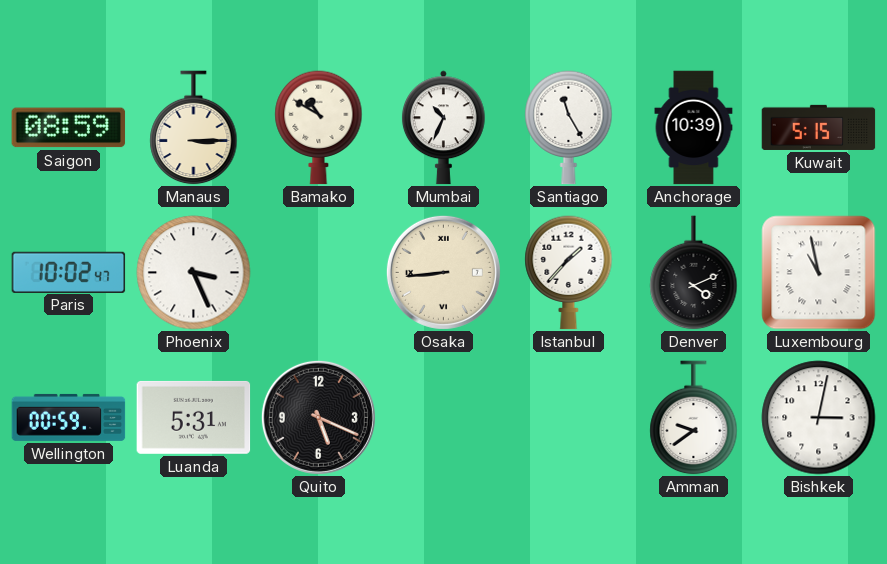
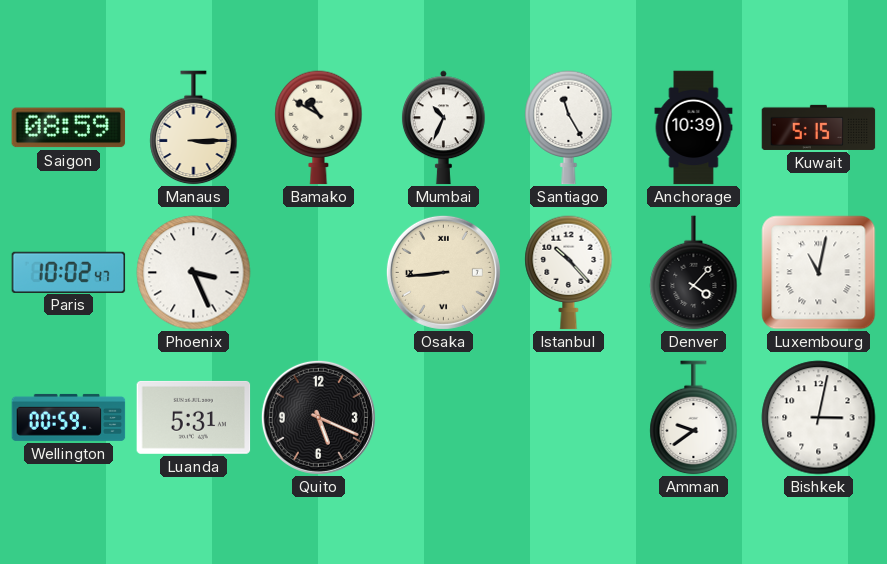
Istanbul: 1:37 -> 10:23
Denver: 4:11 -> 4:07
Luxembourg: 10:58 -> 11:02
